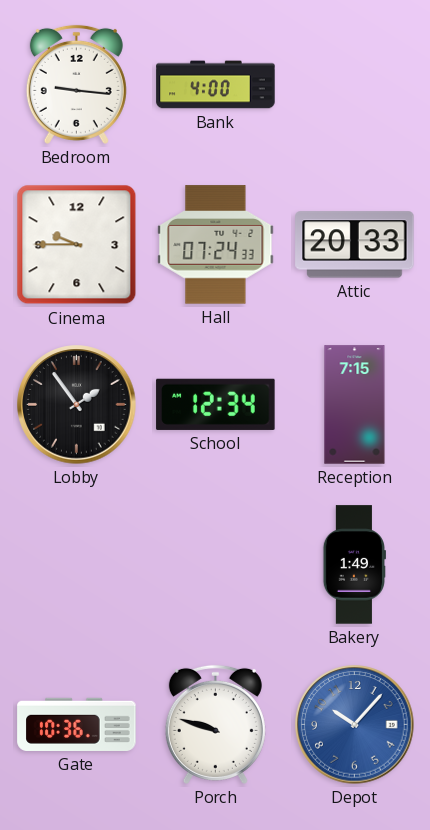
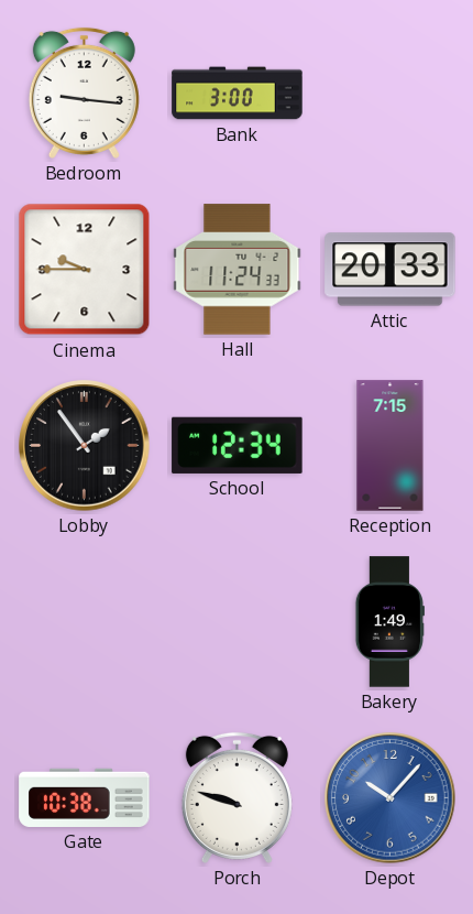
Bank: 4:00 -> 3:00
Hall: 07:24 -> 11:24
Gate: 10:36 -> 10:38
